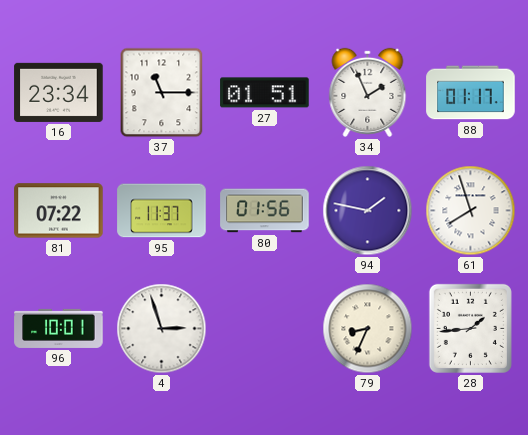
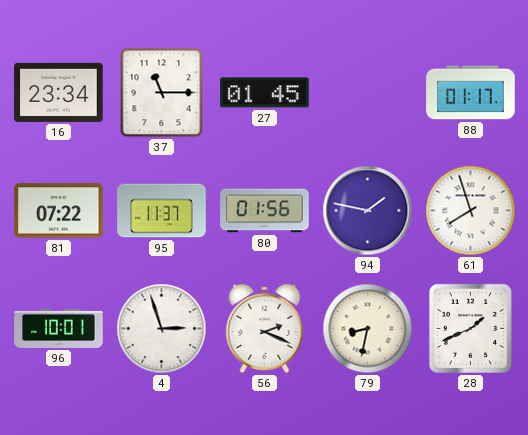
27: 01:51 -> 01:45
34: 1:56 -> none
56: none -> 2:19
79: 8:34 -> 8:32
28: 1:44 -> 1:41
